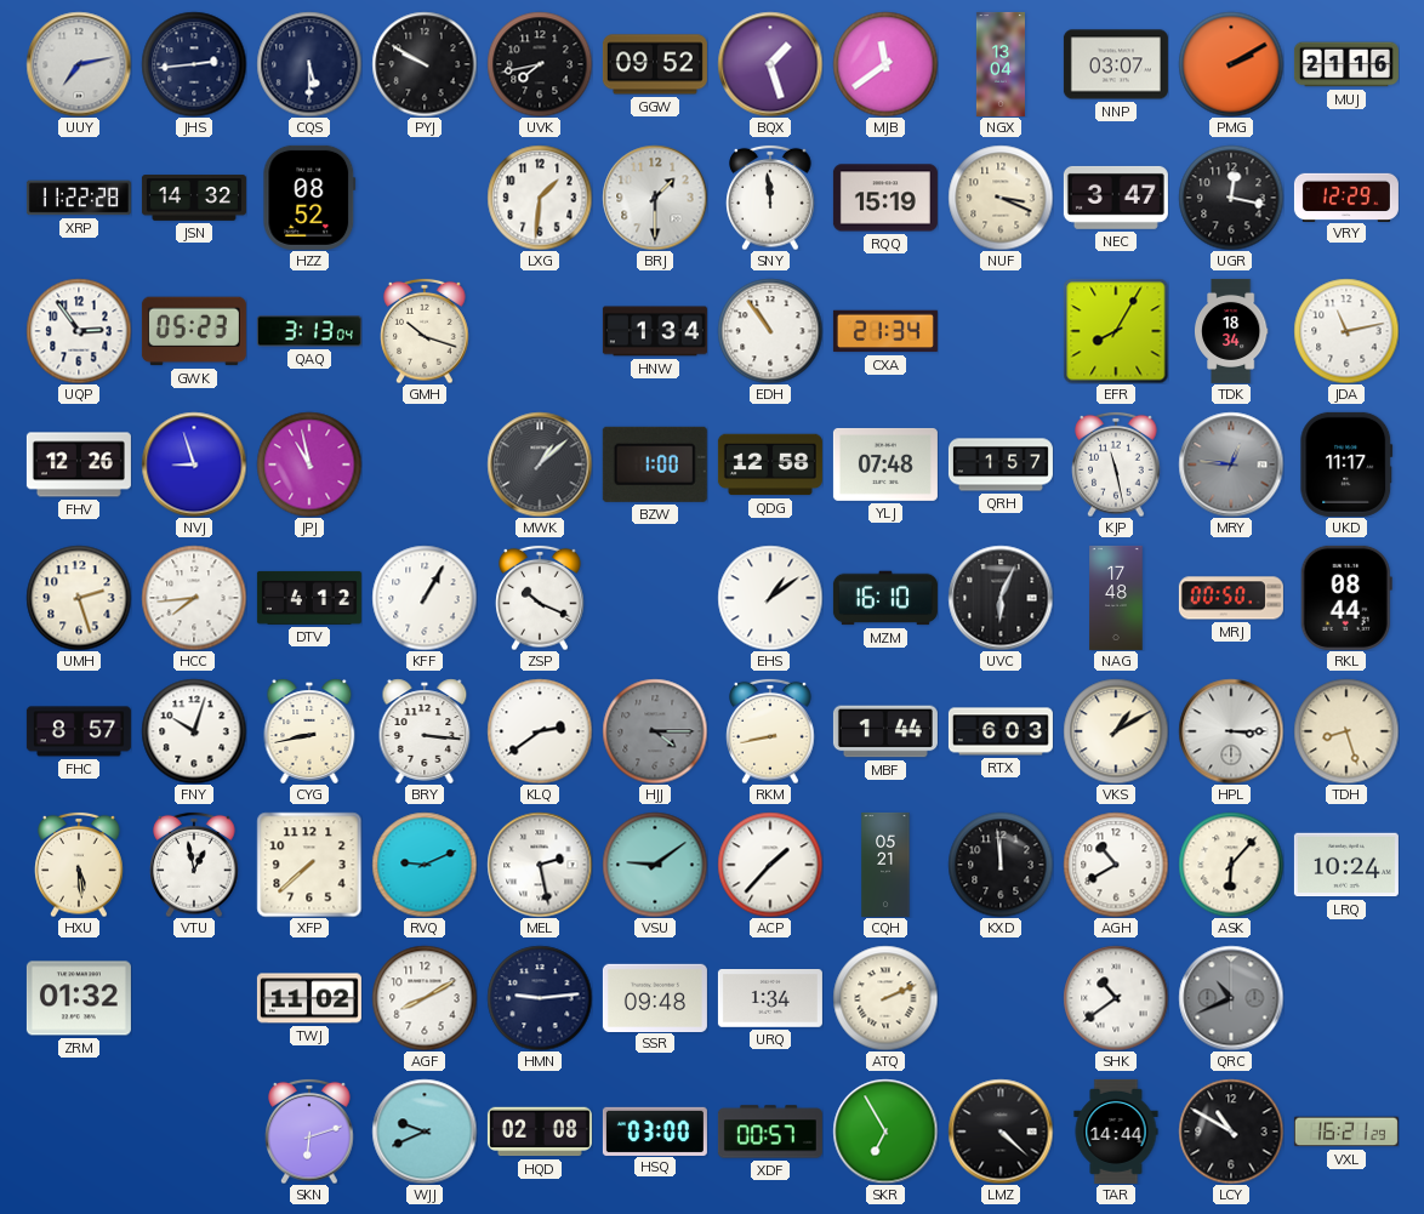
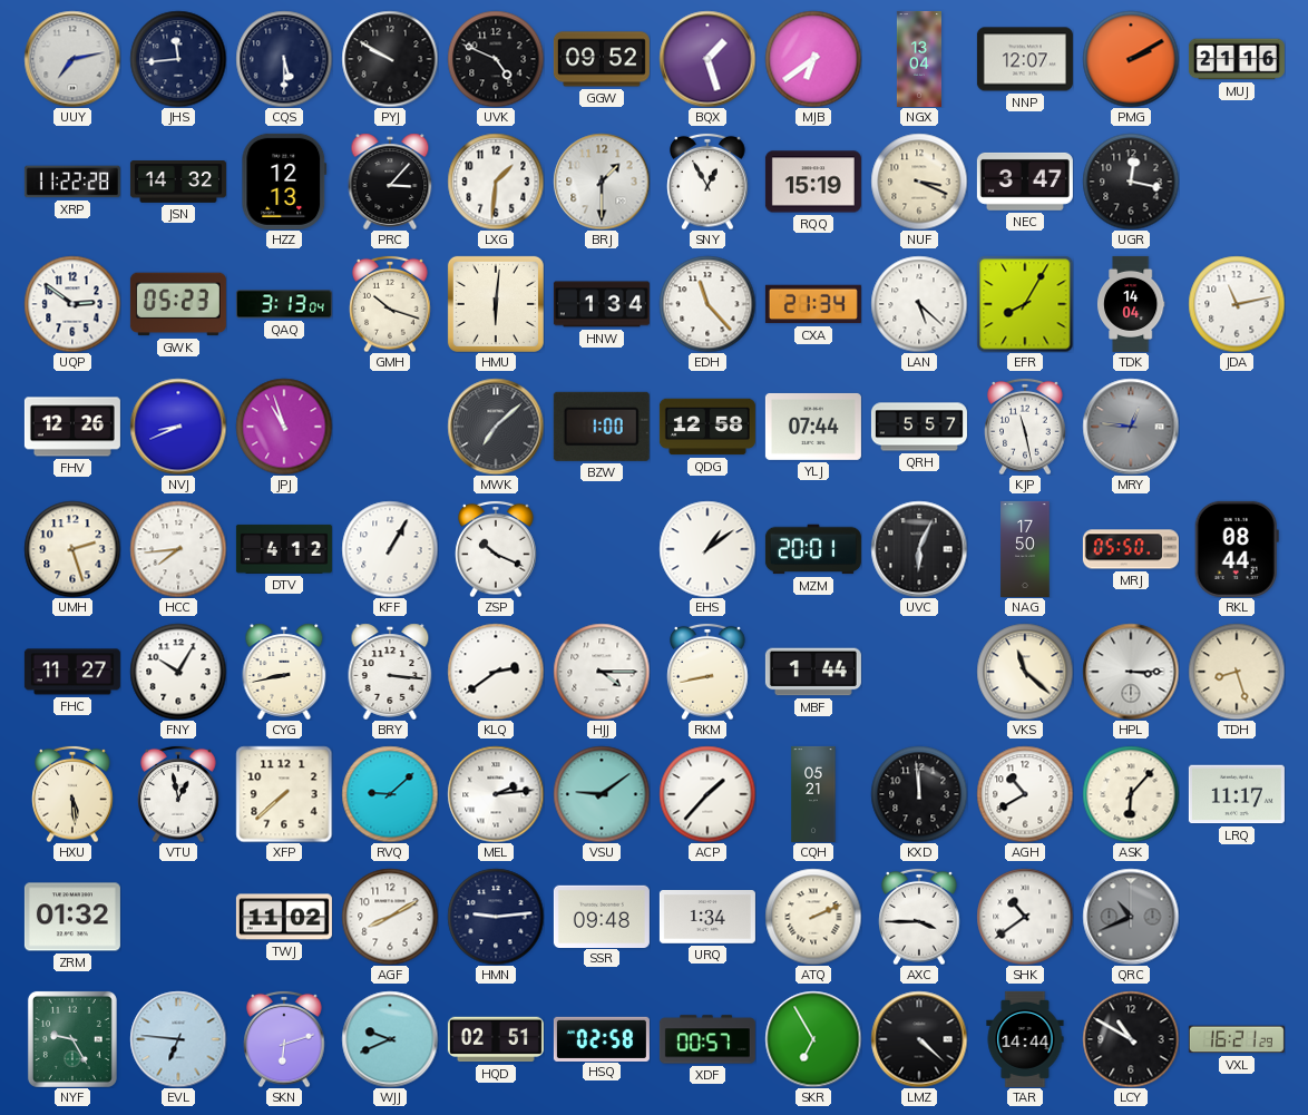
JHS: 2:44 -> 11:44
UVK: 7:43 -> 4:49
MJB: 11:39 -> 6:39
NNP: 03:07 -> 12:07
HZZ: 08:52 -> 12:13
PRC: none -> 3:07
SNY: 11:59 -> 12:55
VRY: 12:29 -> none
UQP: 2:54 -> 2:51
HMU: none -> 6:01
EDH: 10:54 -> 11:23
LAN: none -> 5:22
TDK: 18:34 -> 14:04
NVJ: 8:57 -> 8:41
JPJ: 10:58 -> 10:57
MWK: 1:08 -> 7:08
YLJ: 07:48 -> 07:44
QRH: 1:57 -> 5:57
UKD: 11:17 -> none
MZM: 16:10 -> 20:01
NAG: 17:48 -> 17:50
MRJ: 00:50 -> 05:50
FHC: 8:57 -> 11:27
FNY: 10:03 -> 10:05
HJJ dial: grey -> white
RTX: 6:03 -> none
VKS: 1:10 -> 11:22
RVQ: 9:11 -> 9:08
MEL: 2:28 -> 2:14
LRQ: 10:24 -> 11:17
AXC: none -> 3:45
NYF: none -> 9:25
EVL: none -> 6:46
HQD: 02:08 -> 02:51
HSQ: 03:00 -> 02:58
